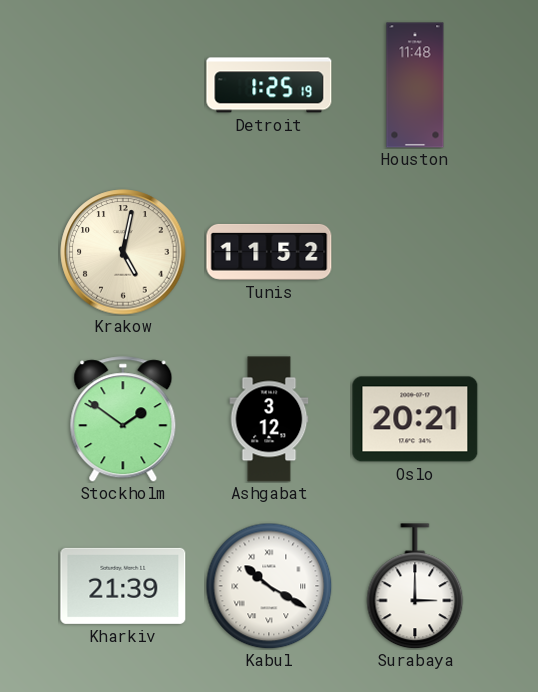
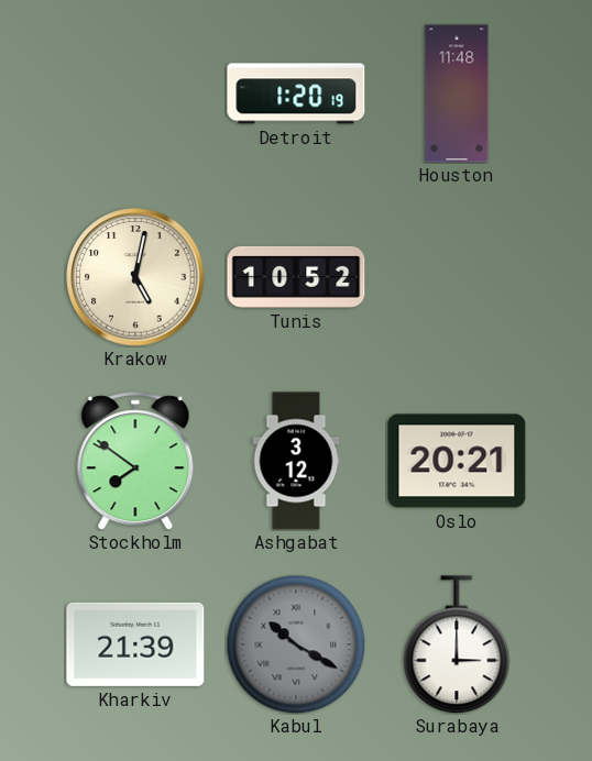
Detroit: 1:25 -> 1:20
Tunis: 11:52 -> 10:52
Stockholm: 1:51 -> 7:51
Kabul dial: white -> grey
